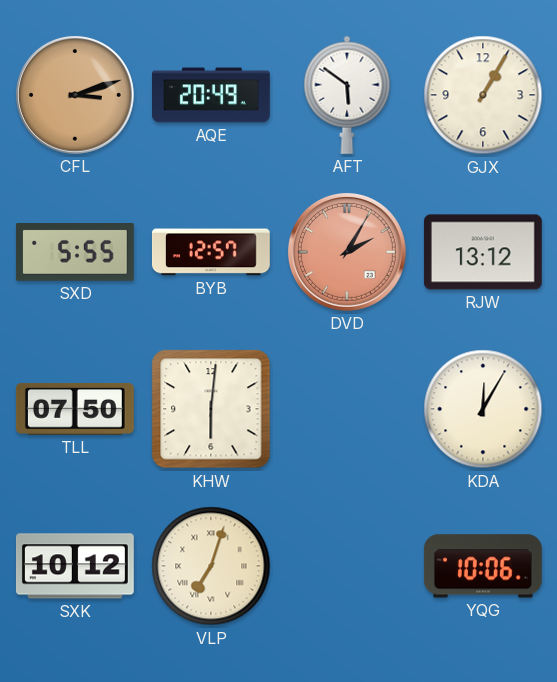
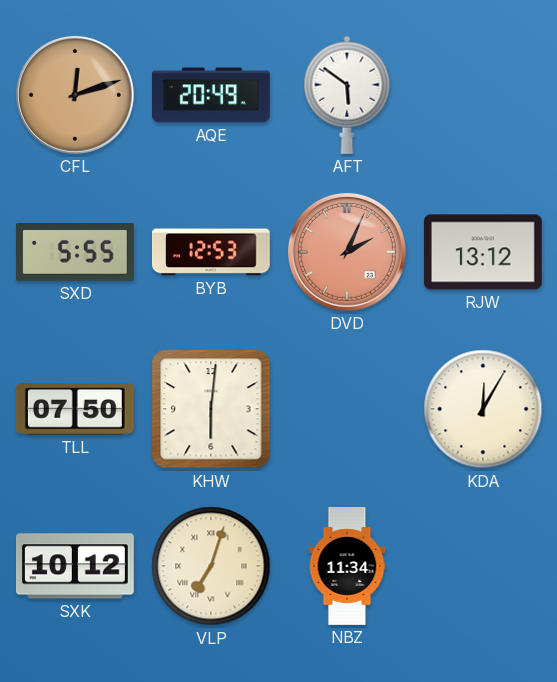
CFL: 3:12 -> 12:12
GJX: 1:05 -> none
BYB: 12:57 -> 12:53
DVD: 2:05 -> 2:04
NBZ: none -> 11:34
YQG: 10:06 -> none
